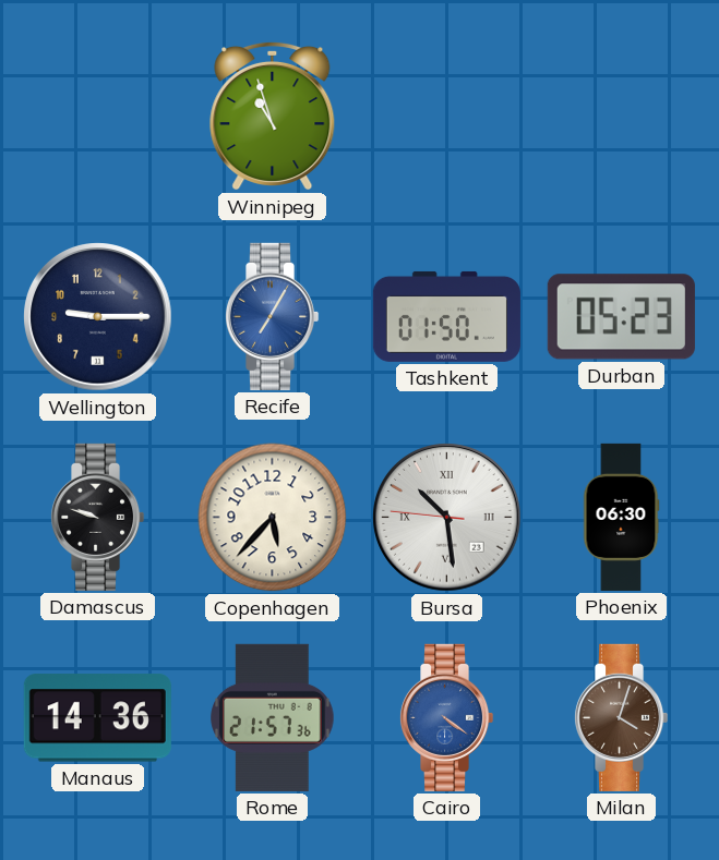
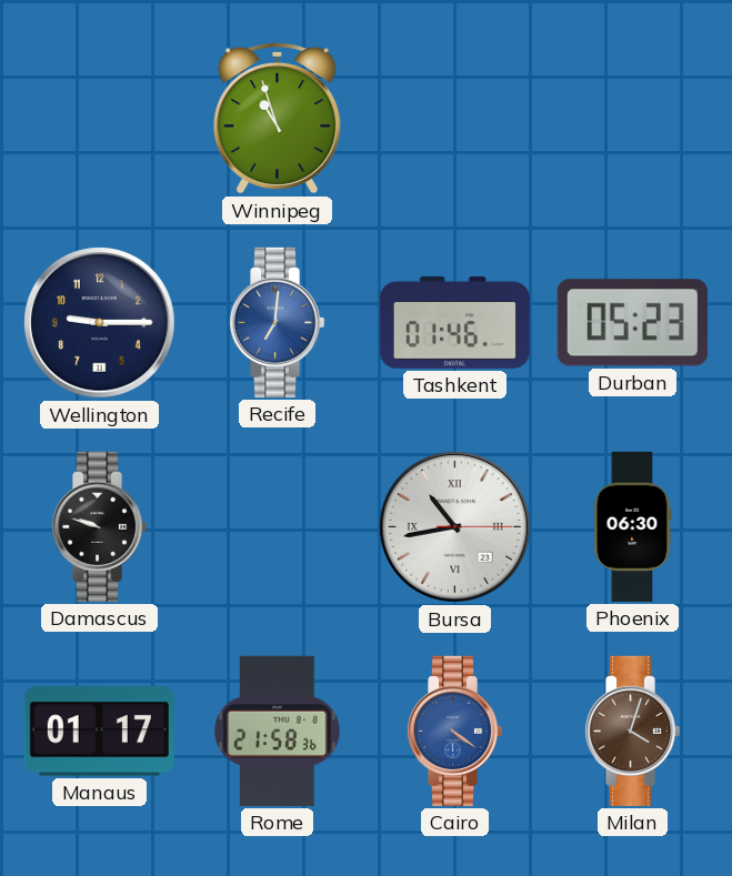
Recife: 7:05 -> 7:01
Tashkent: 01:50 -> 01:46
Copenhagen: 5:37 -> none
Bursa: 10:28 -> 10:43
Manaus: 14:36 -> 01:17
Rome: 21:57 -> 21:58
